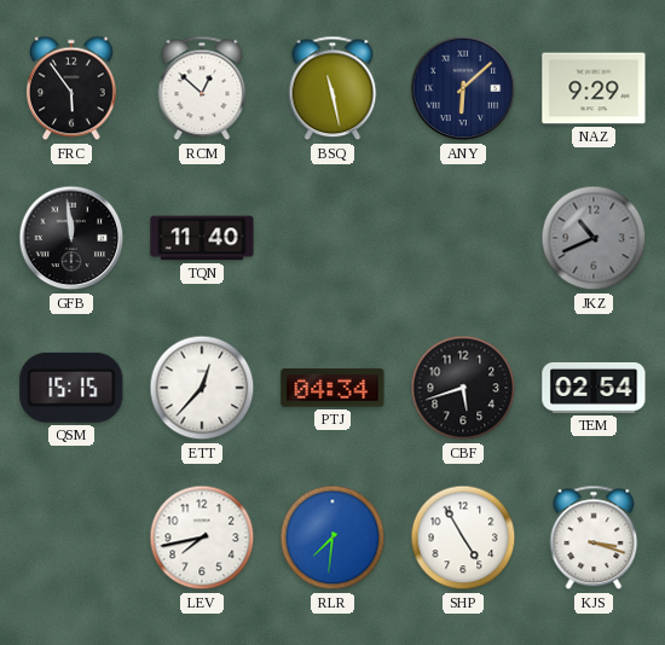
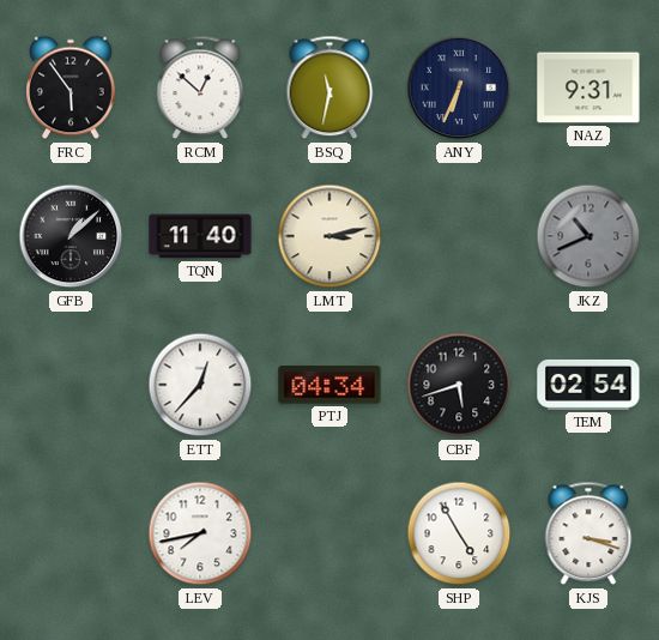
BSQ: 11:28 -> 11:32
ANY: 6:08 -> 6:34
NAZ: 9:29 -> 9:31
GFB: 11:59 -> 1:08
LMT: none -> 3:13
QSM: 15:15 -> none
RLR: 7:31 -> none
